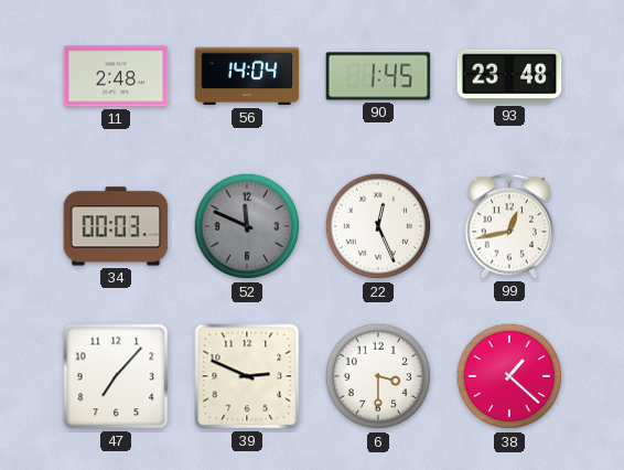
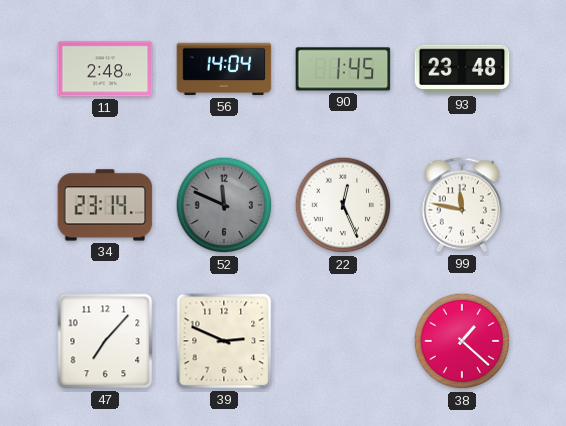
34: 00:03 -> 23:14
99: 12:43 -> 11:47
6: 3:30 -> none
